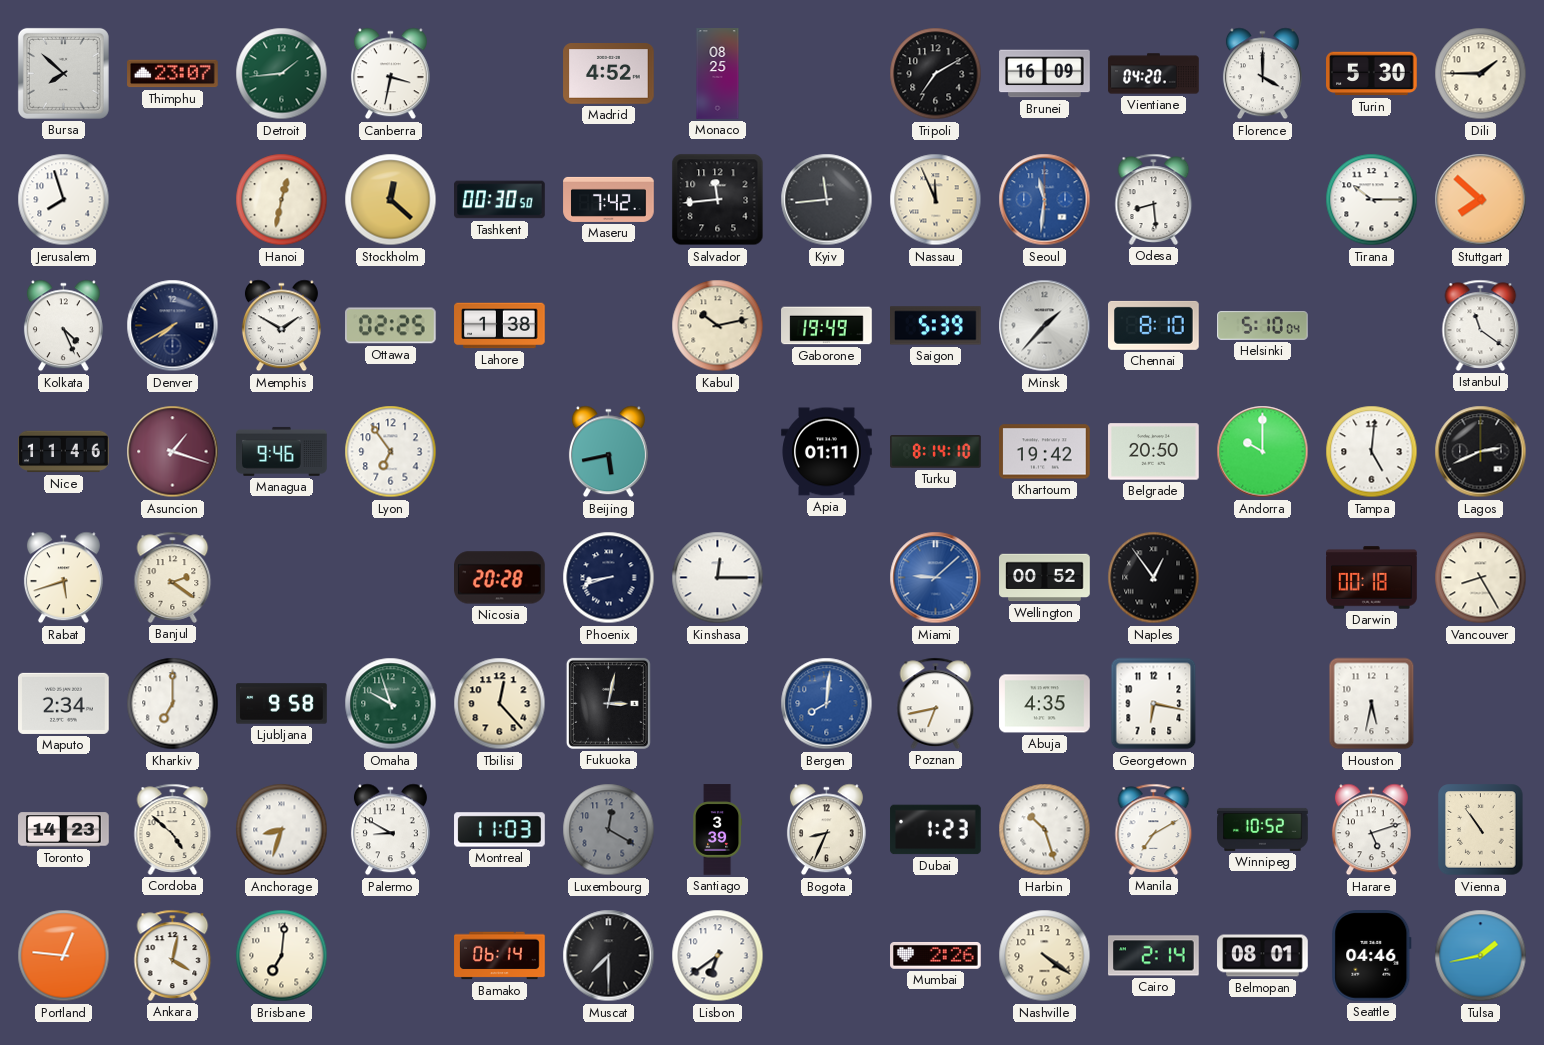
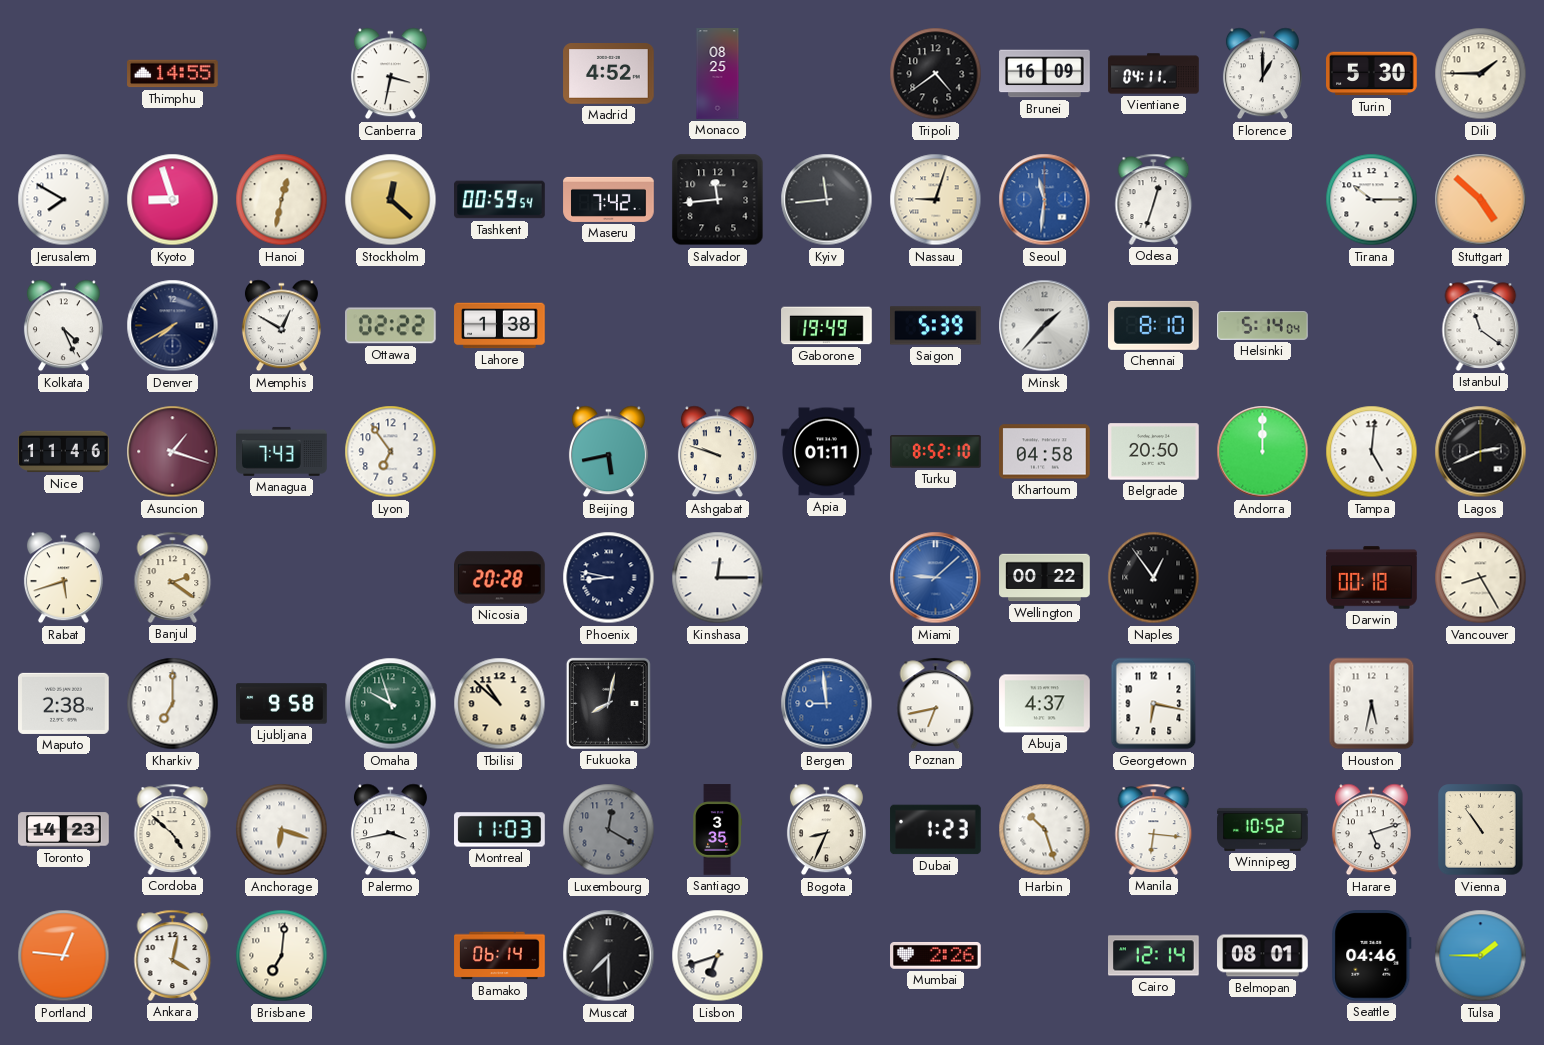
Bursa: 7:52 -> none
Thimphu: 23:07 -> 14:55
Detroit: 1:44 -> none
Tripoli: 7:10 -> 4:39
Vientiane: 04:20 -> 04:11
Florence: 4:00 -> 1:00
Jerusalem: 7:57 -> 7:50
Kyoto: none -> 8:57
Tashkent: 00:30 -> 00:59
Nassau: 11:56 -> 9:03
Odesa: 8:29 -> 12:33
Stuttgart: 7:52 -> 4:52
Memphis: 1:50 -> 12:50
Ottawa: 02:25 -> 02:22
Kabul: 10:13 -> none
Helsinki: 5:10 -> 5:14
Managua: 9:46 -> 7:43
Ashgabat: none -> 9:48
Turku: 8:14 -> 8:52
Khartoum: 19:42 -> 04:58
Andorra: 10:00 -> 12:00
Phoenix: 8:42 -> 8:47
Wellington: 00:52 -> 00:22
Maputo: 2:34 -> 2:38
Tbilisi: 12:23 -> 10:52
Fukuoka: 3:02 -> 8:02
Bergen: 8:01 -> 8:59
Abuja: 4:35 -> 4:37
Anchorage: 8:33 -> 6:18
Palermo: 8:50 -> 3:43
Santiago: 3:39 -> 3:35
Manila: 7:10 -> 6:16
Lisbon: 6:39 -> 6:42
Nashville: 4:21 -> none
Cairo: 2:14 -> 12:14
Tulsa: 1:43 -> 1:45
